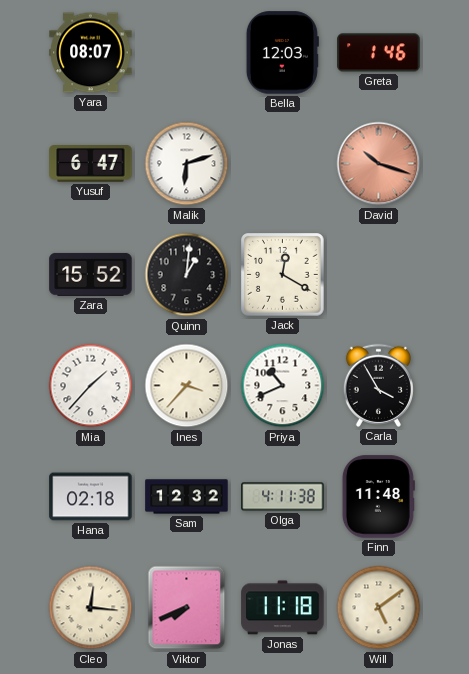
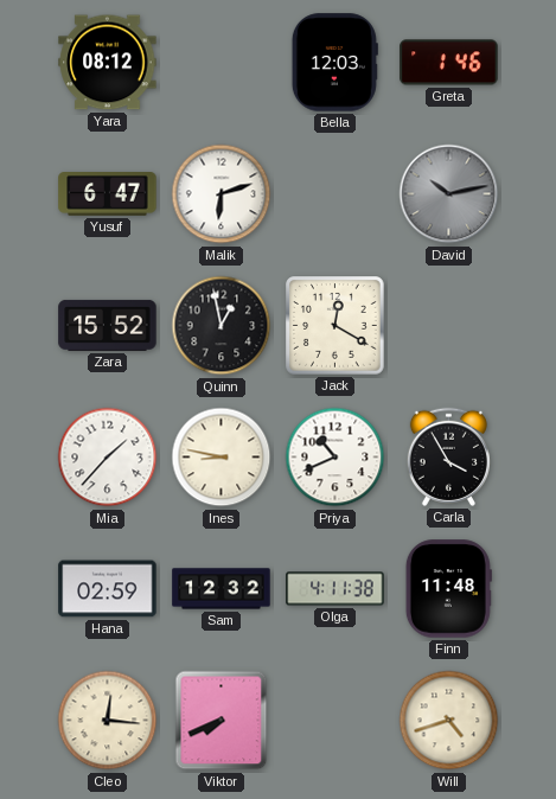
Yara: 08:07 -> 08:12
David: 10:18 -> 10:13
David dial: salmon -> grey
Quinn: 1:01 -> 12:58
Ines: 3:37 -> 8:47
Hana: 02:18 -> 02:59
Jonas: 11:18 -> none
Will: 5:09 -> 4:42
